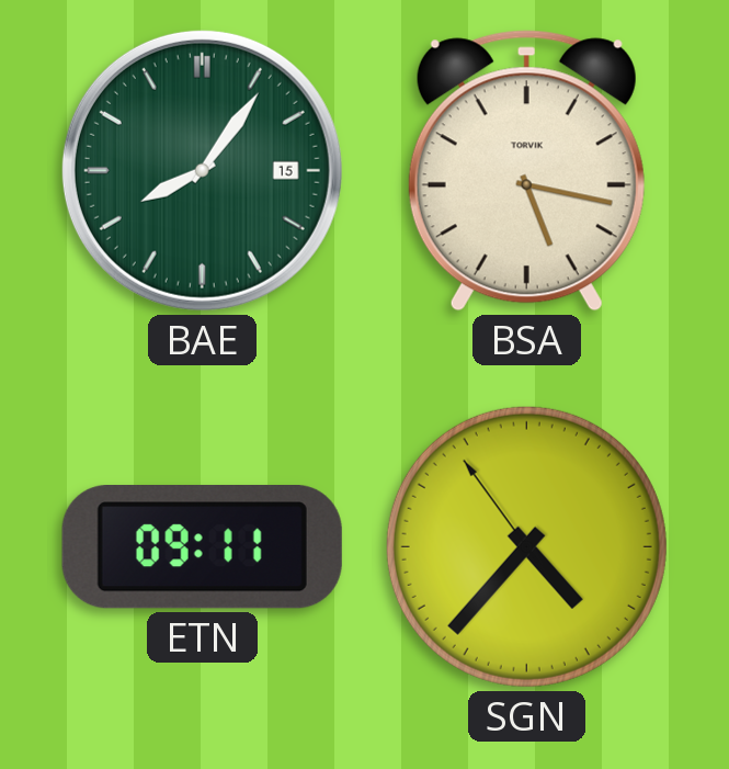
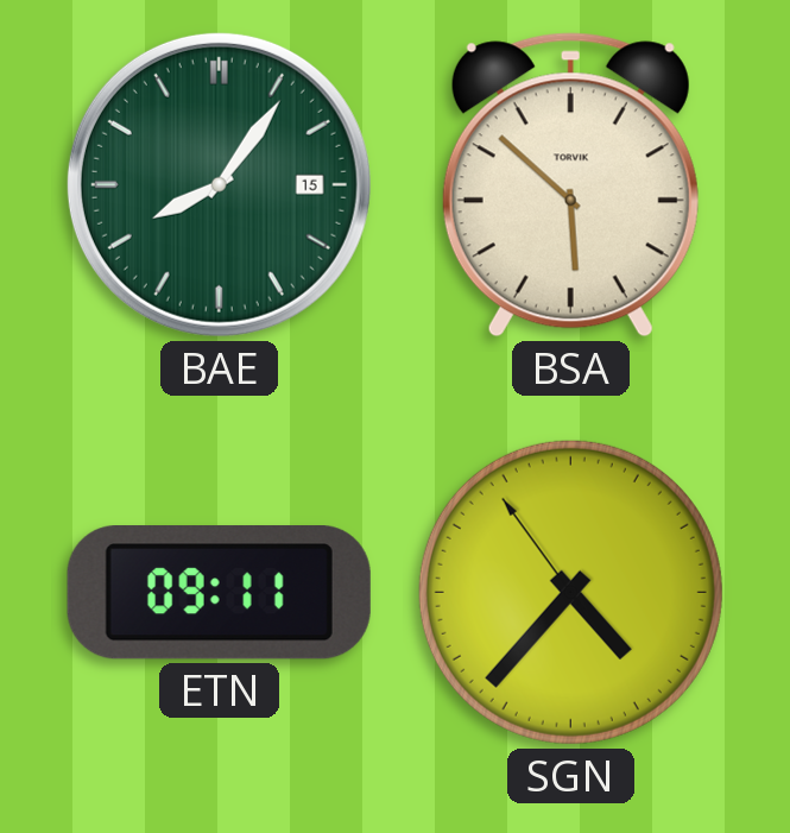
BSA: 5:17 -> 5:52
